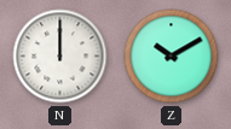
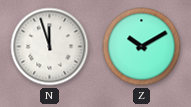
N: 12:00 -> 11:57
